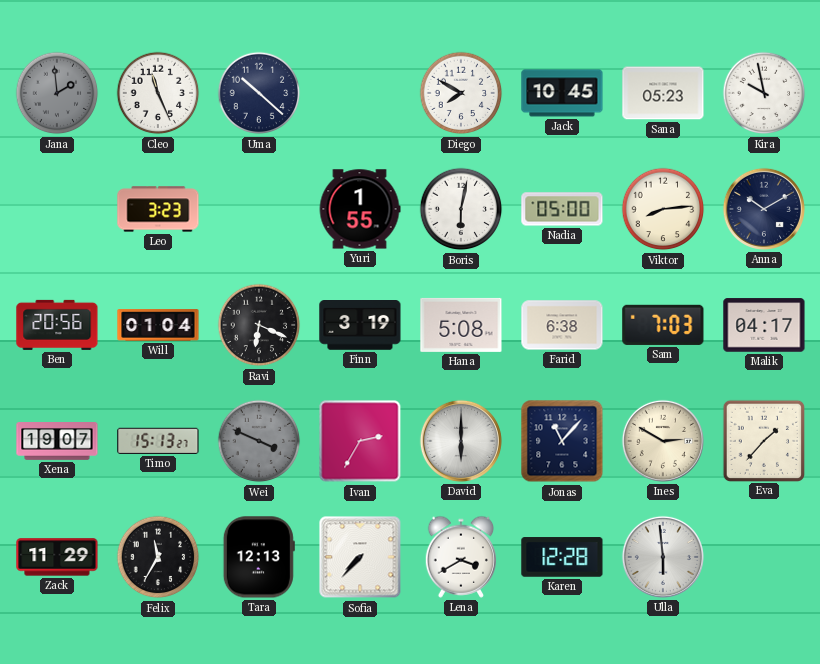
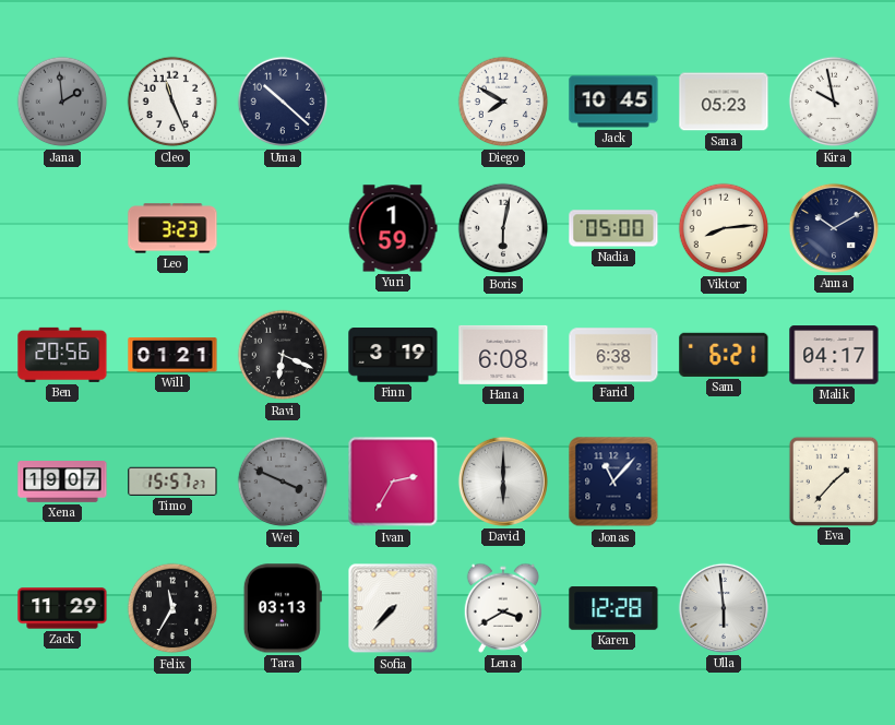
Yuri: 1:55 -> 1:59
Will: 01:04 -> 01:21
Hana: 5:08 -> 6:08
Sam: 7:03 -> 6:21
Timo: 15:13 -> 15:57
Ines: 2:50 -> none
Tara: 12:13 -> 03:13
